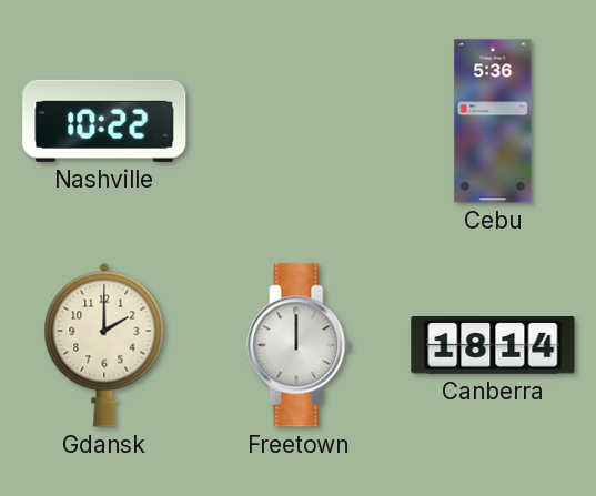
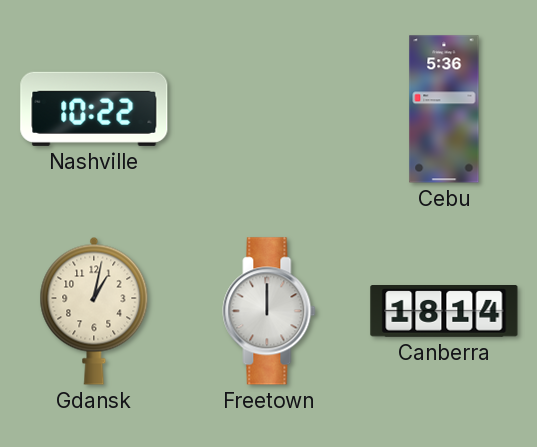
Gdansk: 2:00 -> 1:02
